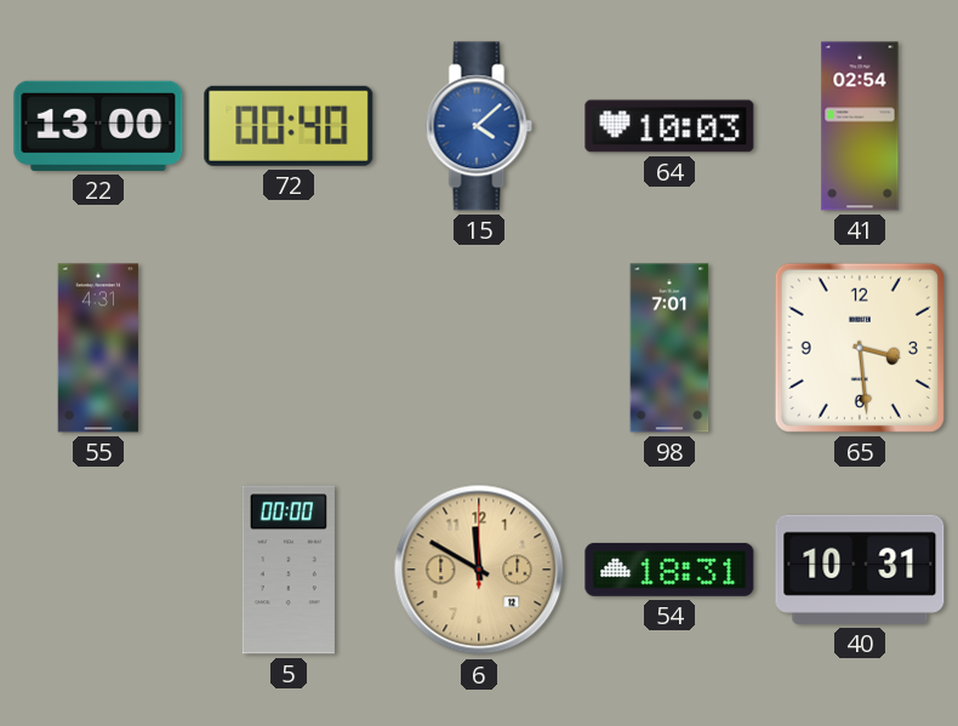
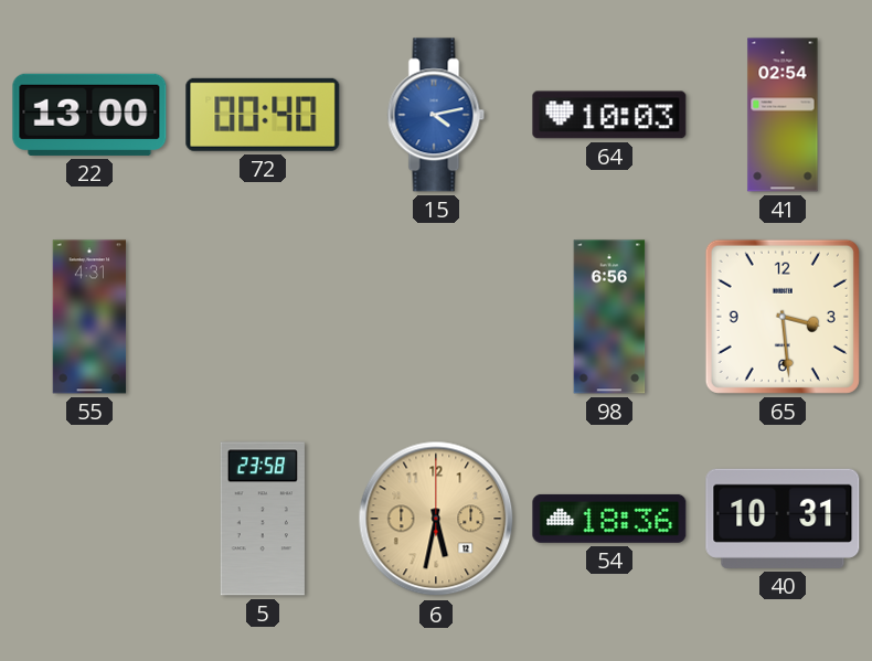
15: 4:08 -> 4:13
98: 7:01 -> 6:56
5: 00:00 -> 23:58
6: 11:50 -> 5:32
54: 18:31 -> 18:36
